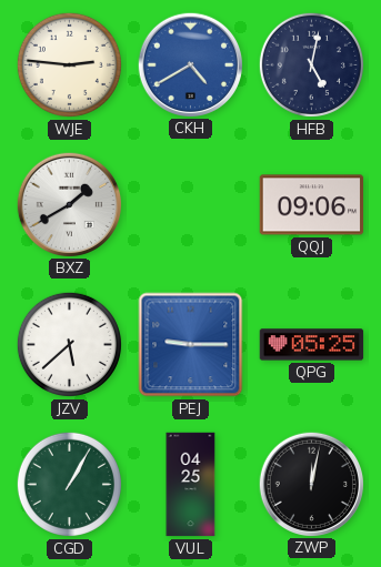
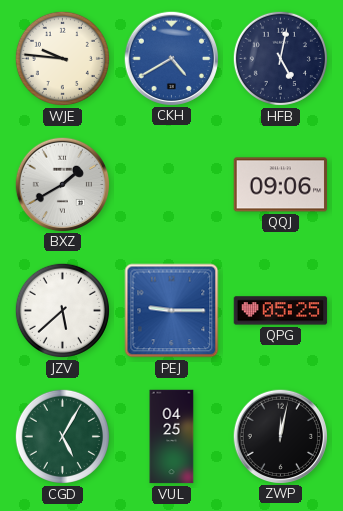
WJE: 2:46 -> 9:46
CGD: 1:05 -> 5:05
